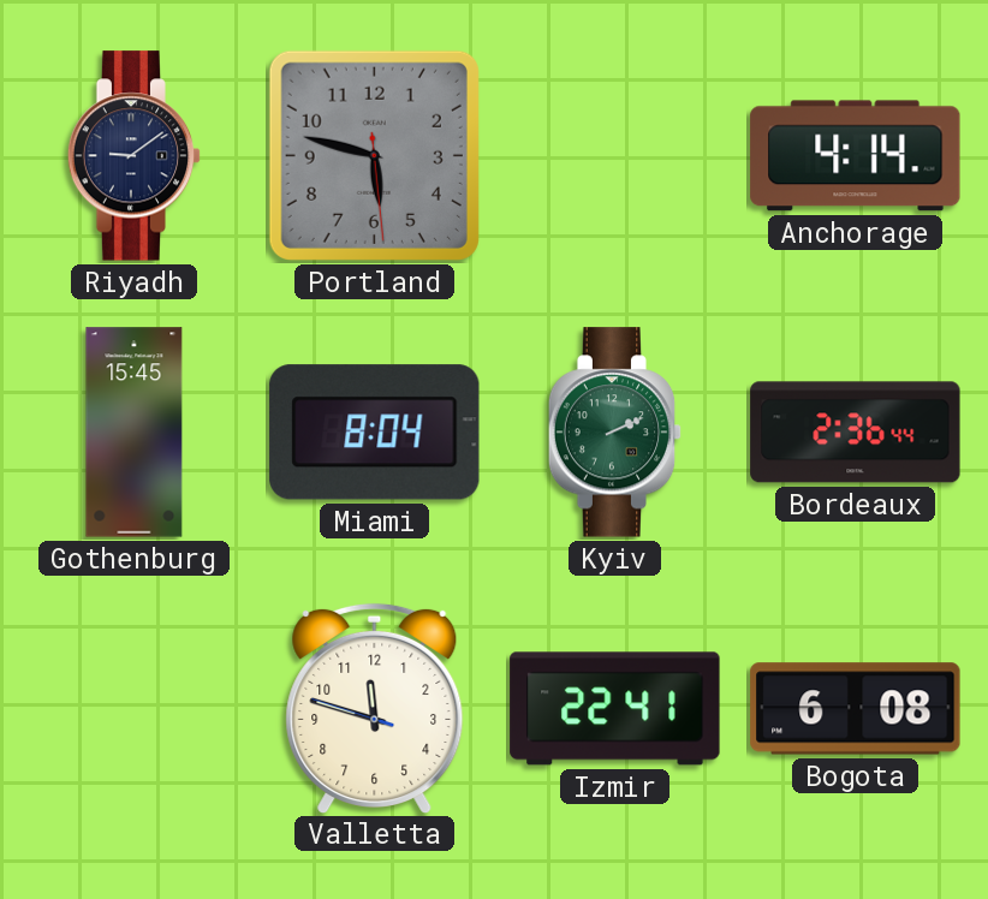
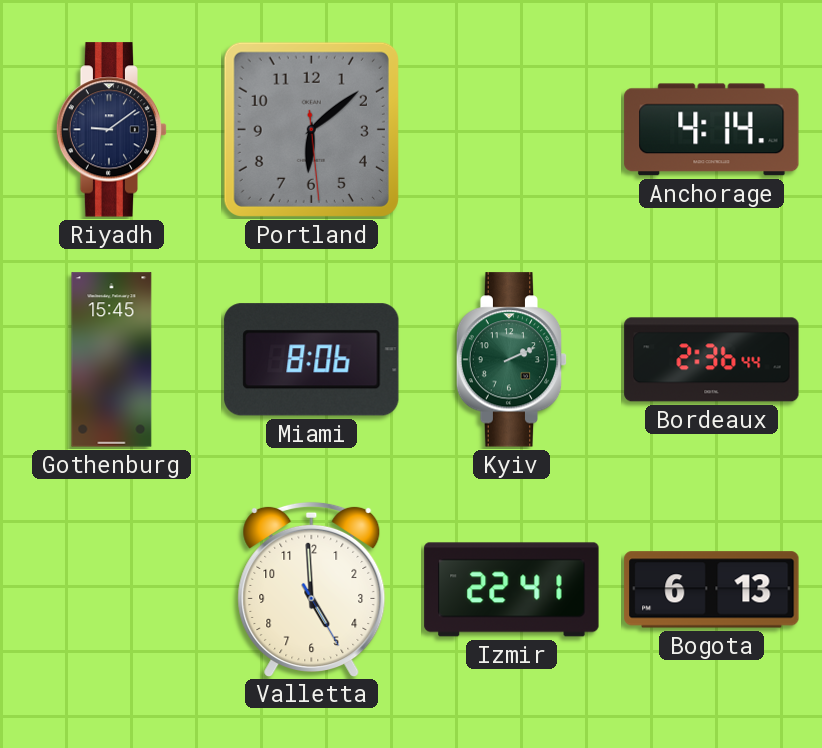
Portland: 5:47 -> 6:08
Miami: 8:04 -> 8:06
Valletta: 11:47 -> 4:59
Bogota: 6:08 -> 6:13
